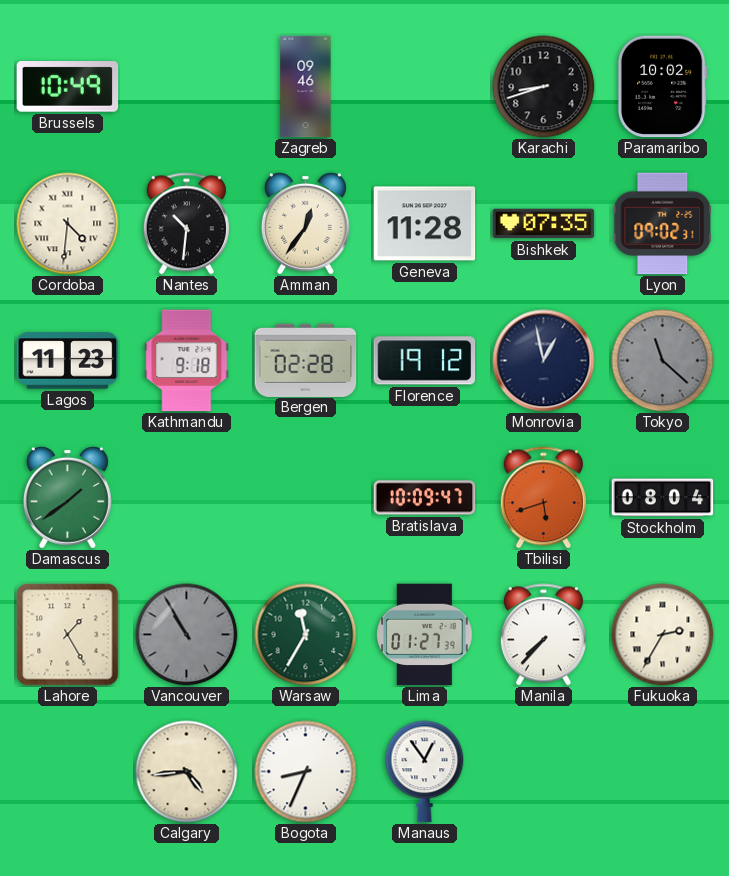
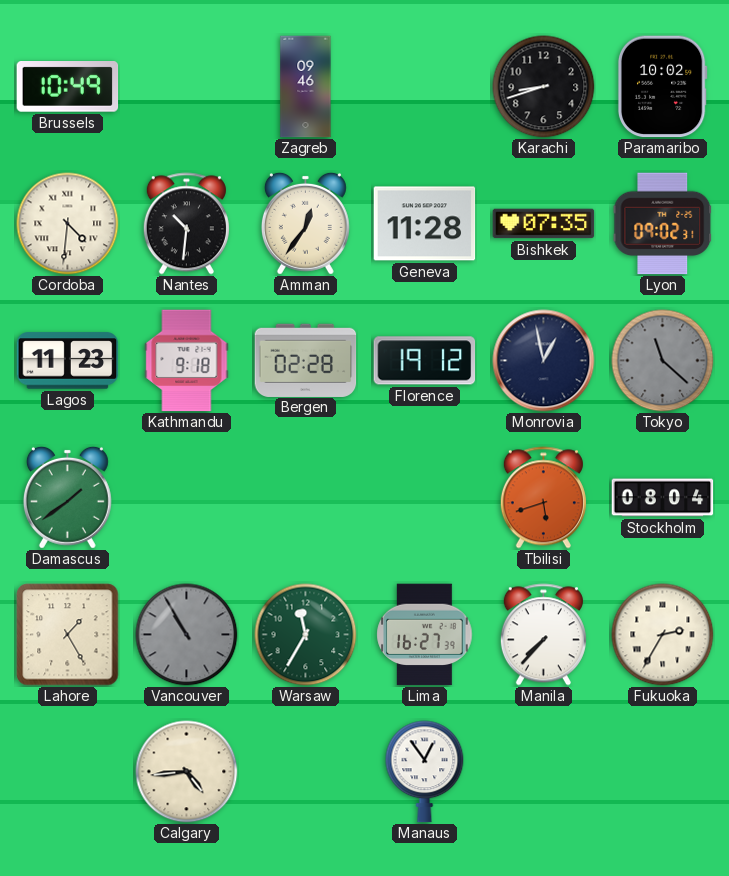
Bratislava: 10:09 -> none
Lima: 01:27 -> 16:27
Bogota: 8:34 -> none
